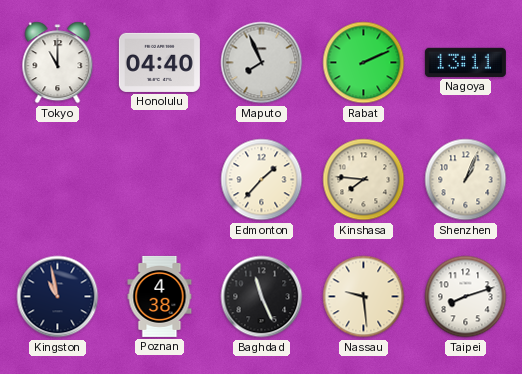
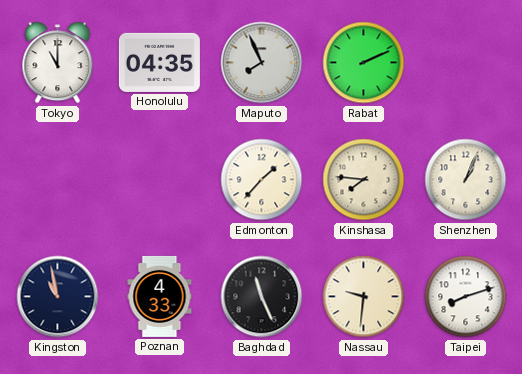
Honolulu: 04:40 -> 04:35
Nagoya: 13:11 -> none
Poznan: 4:38 -> 4:33
Nassau: 9:29 -> 9:31
